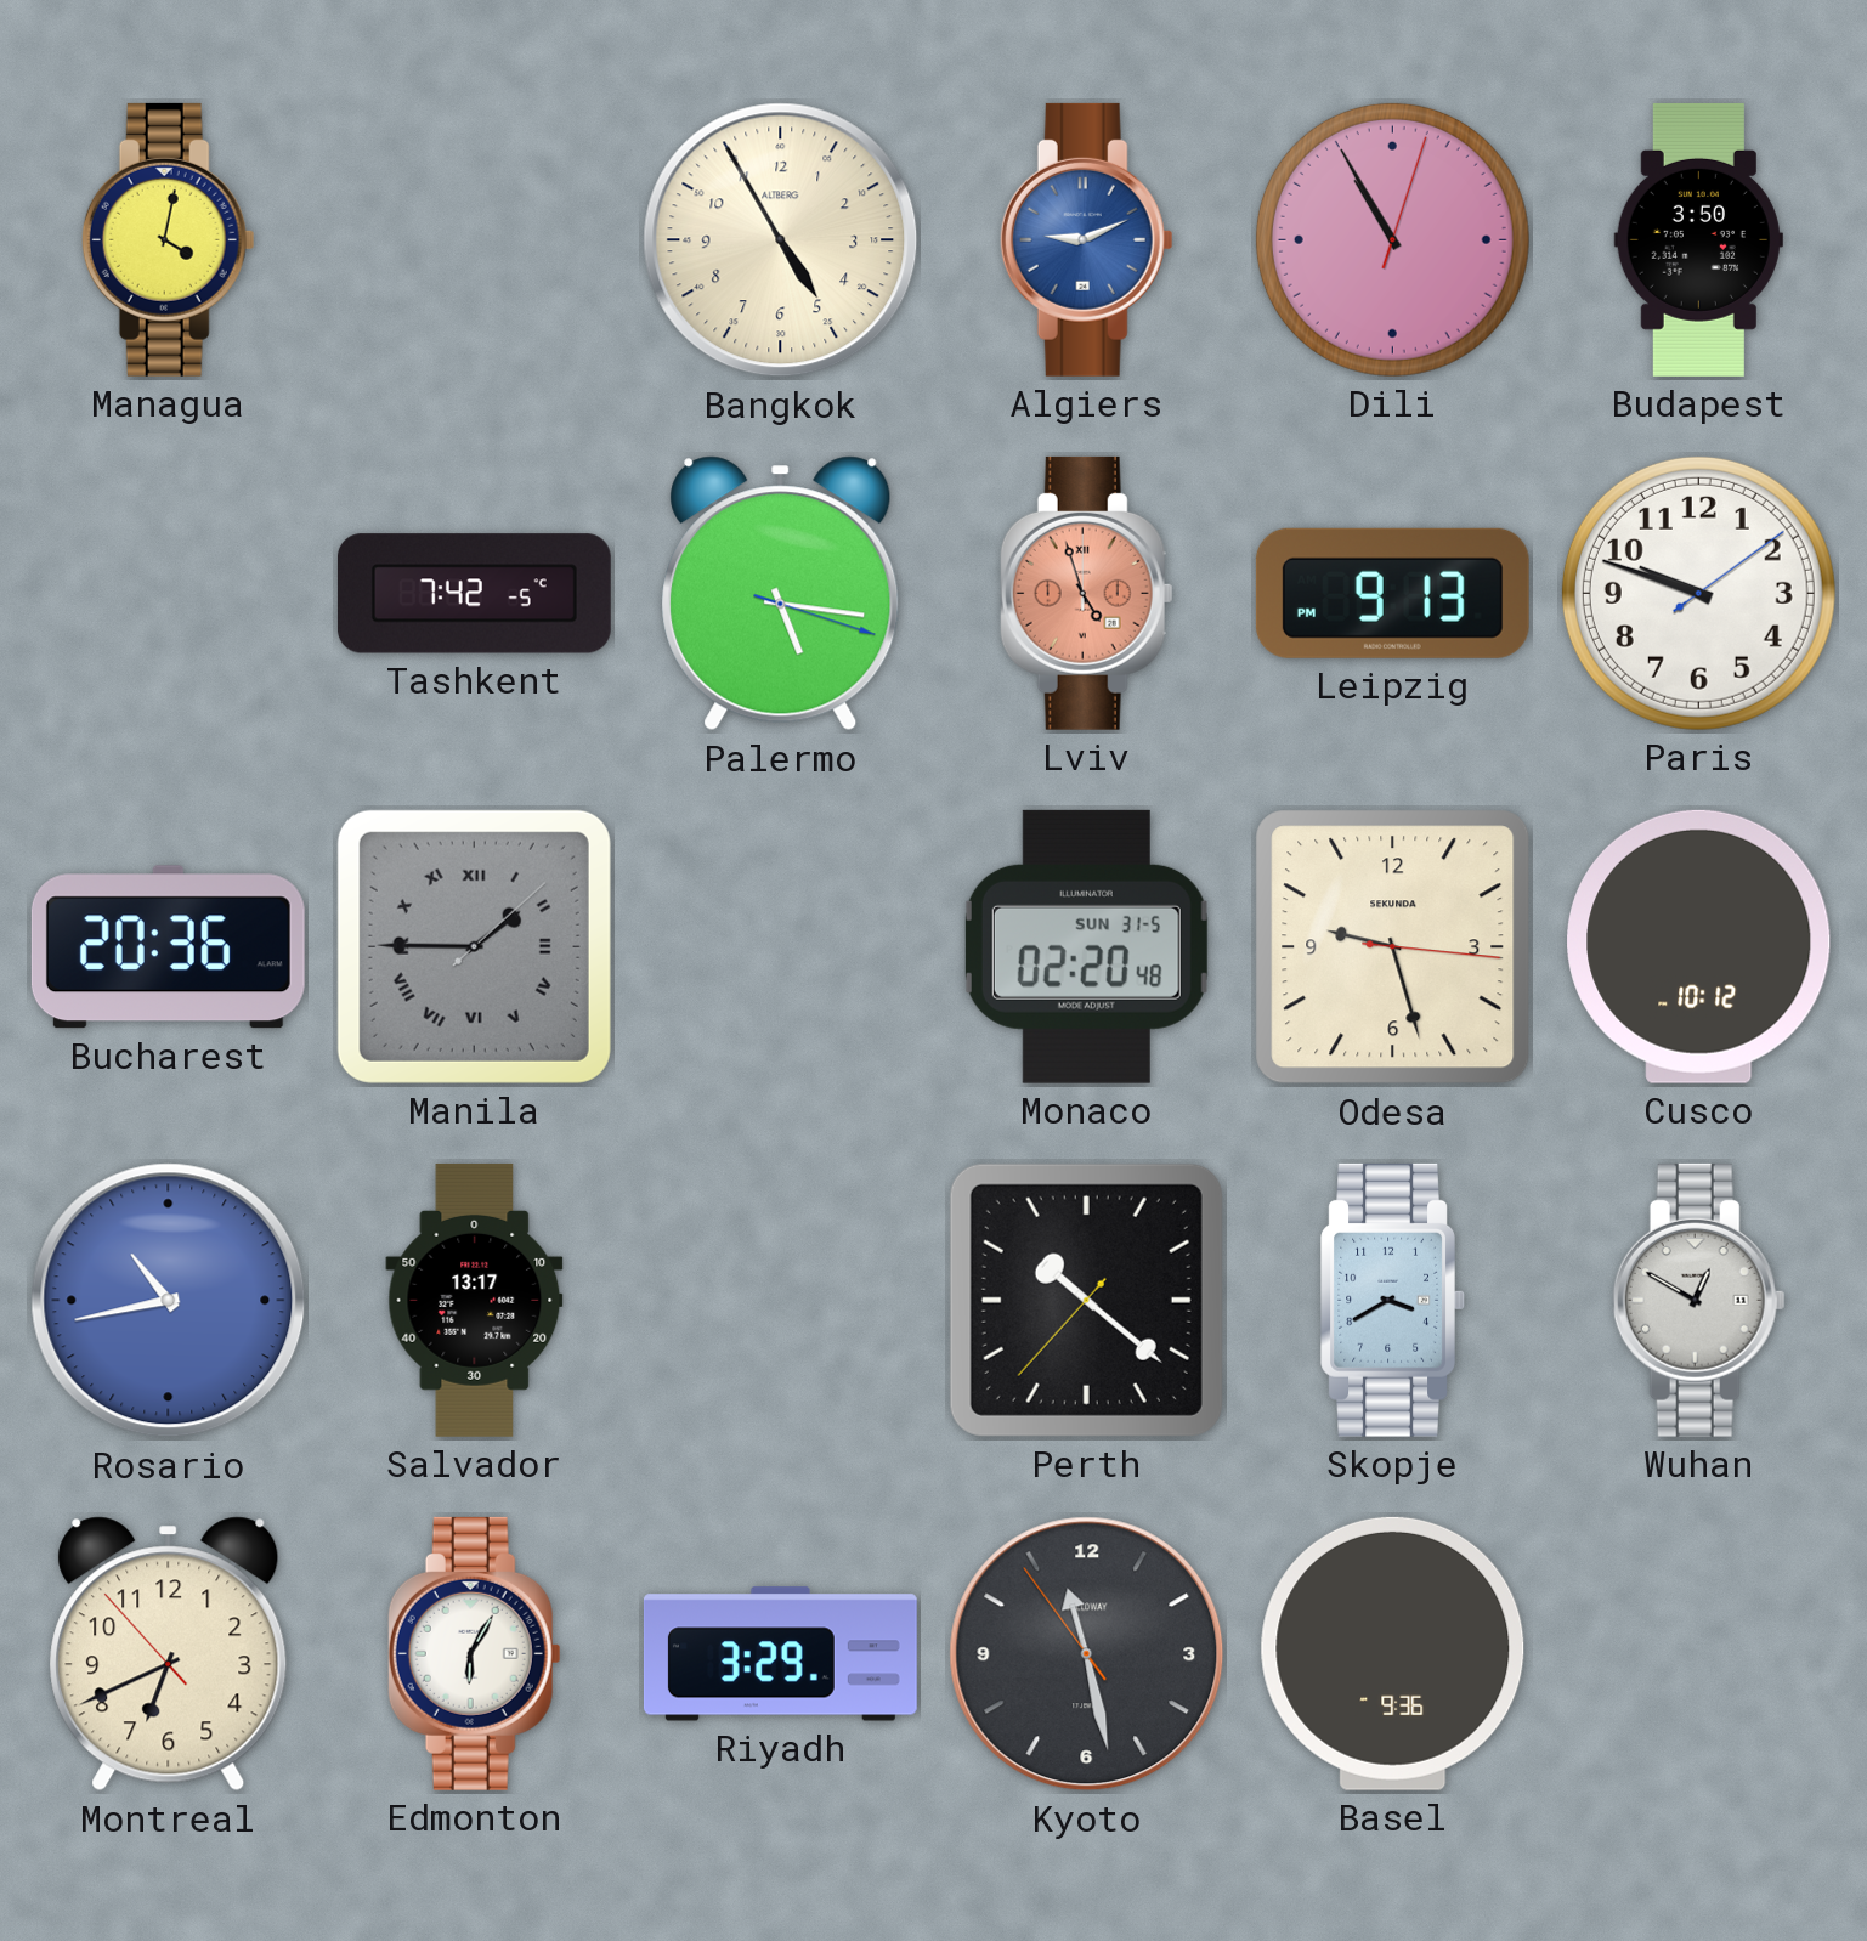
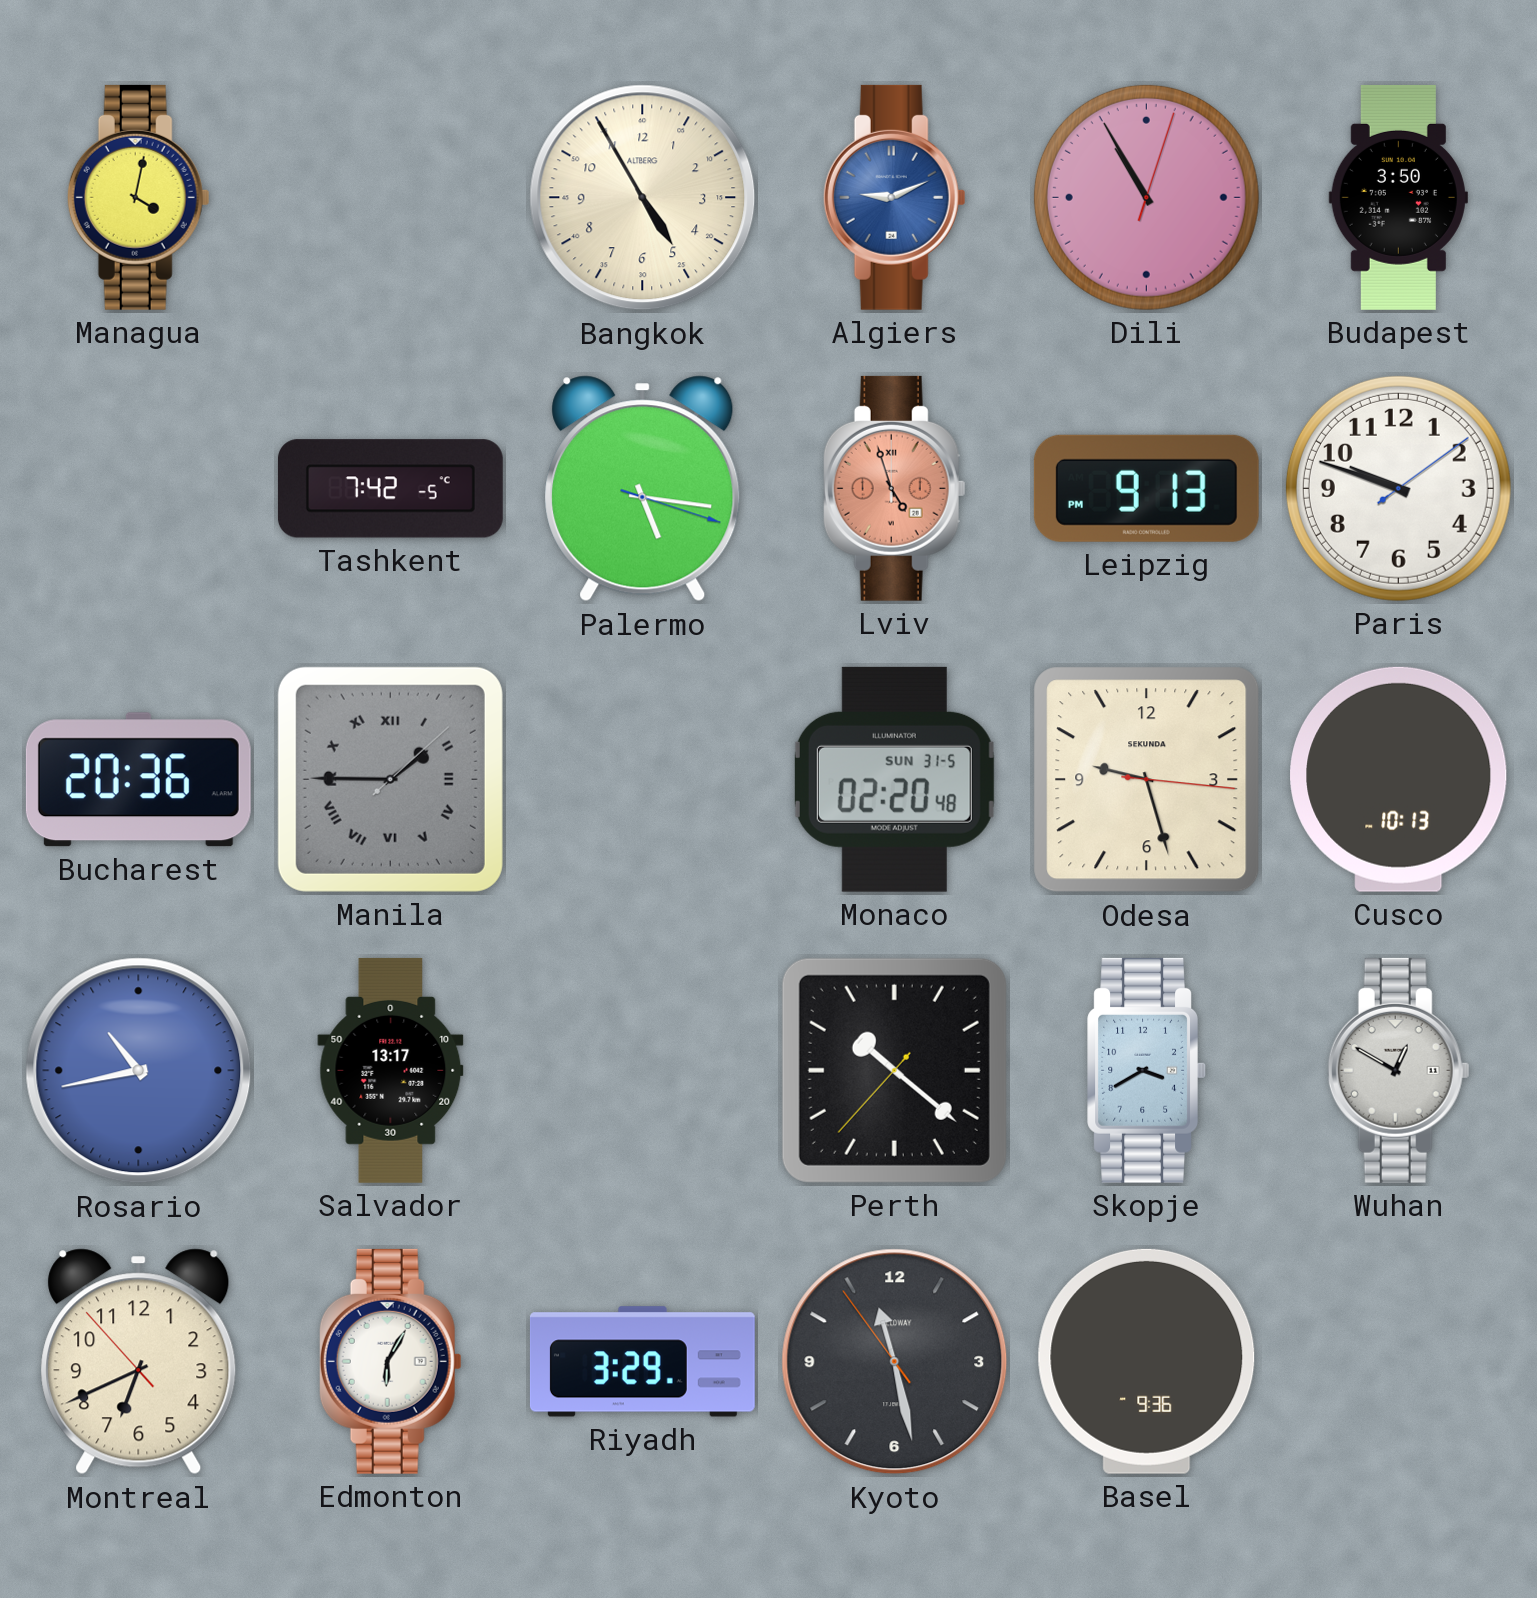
Cusco: 10:12 -> 10:13
